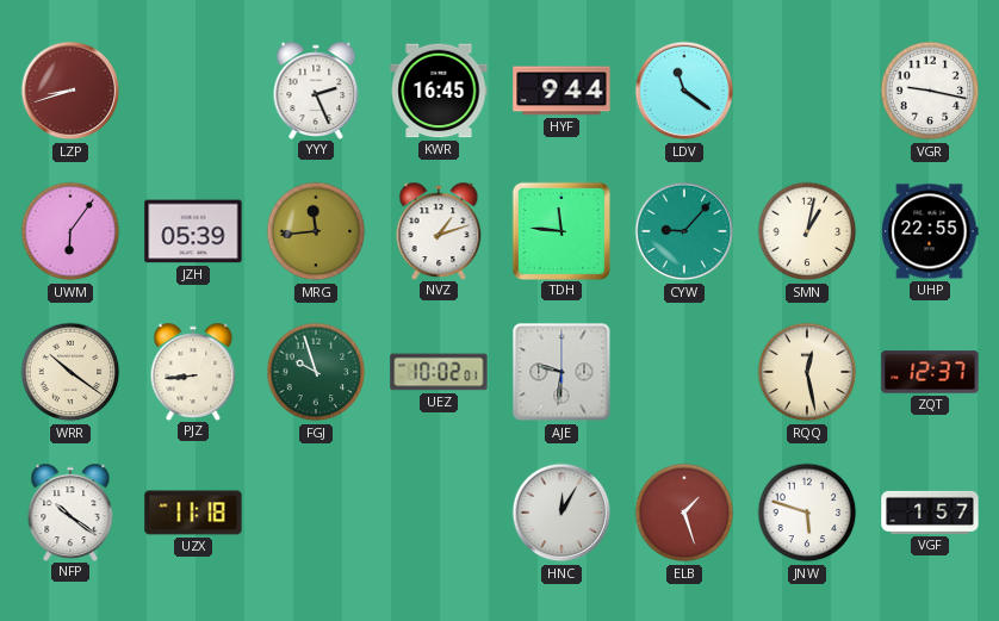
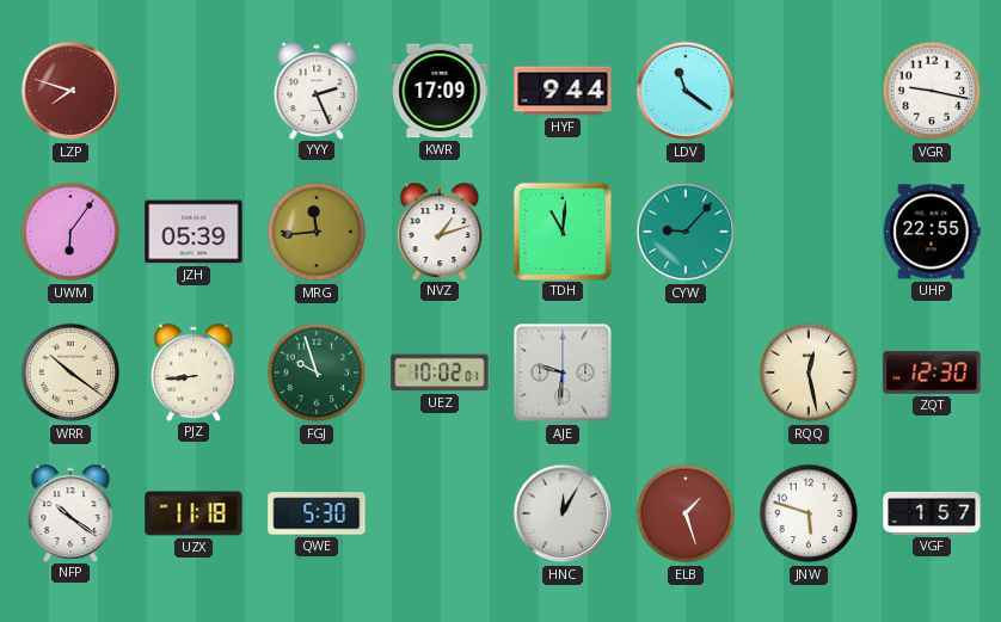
LZP: 8:42 -> 7:48
KWR: 16:45 -> 17:09
TDH: 11:46 -> 11:01
SMN: 1:02 -> none
ZQT: 12:37 -> 12:30
QWE: none -> 5:30
